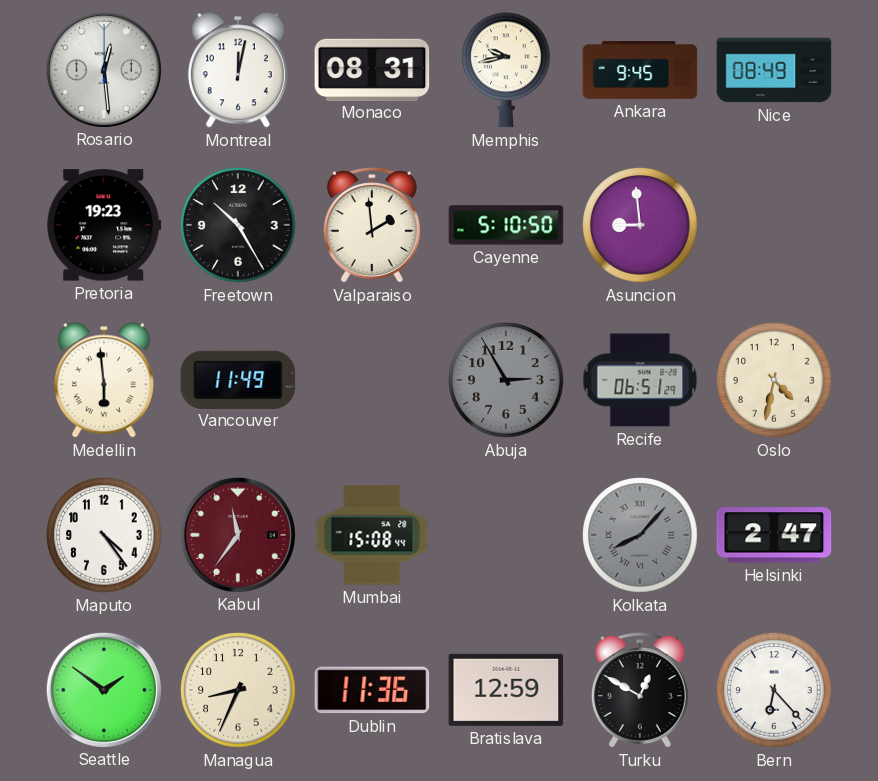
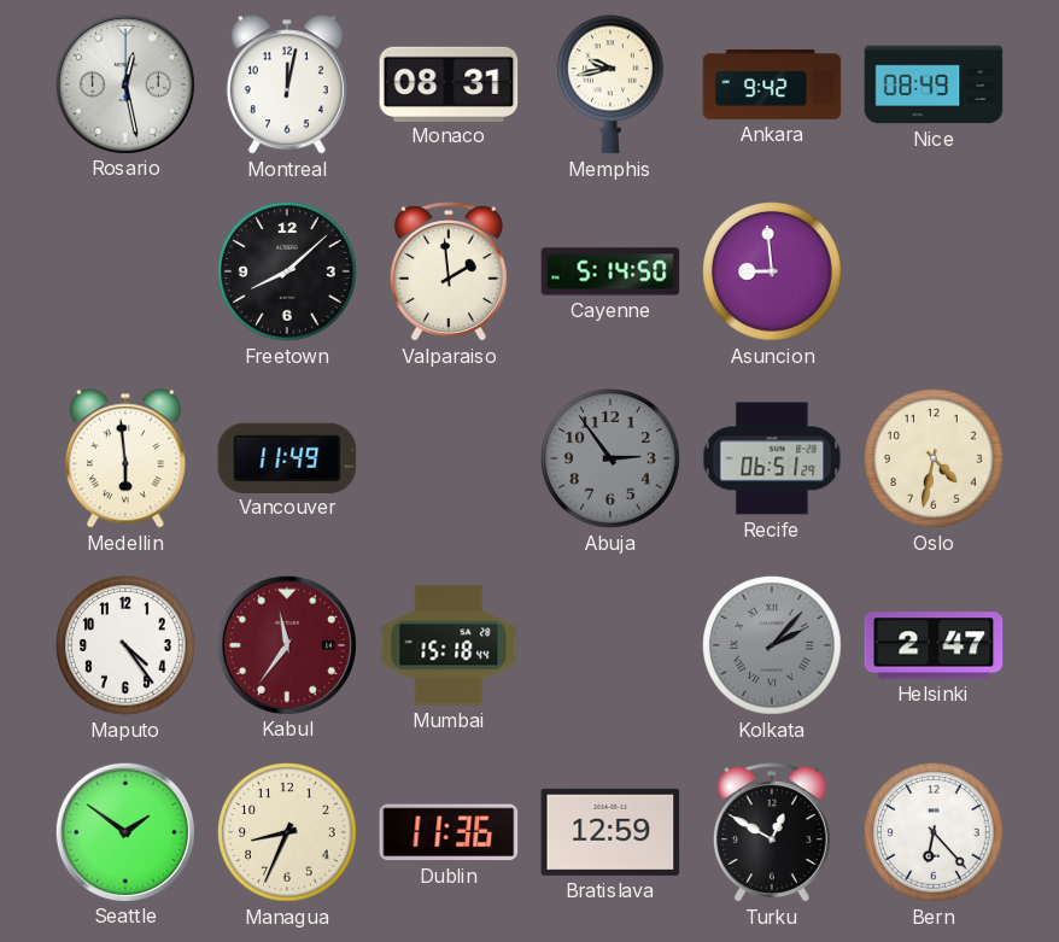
Rosario: 12:29 -> 12:28
Ankara: 9:45 -> 9:42
Pretoria: 19:23 -> none
Freetown: 10:25 -> 8:08
Cayenne: 5:10 -> 5:14
Abuja: 2:55 -> 2:54
Mumbai: 15:08 -> 15:18
Kolkata: 8:07 -> 2:07
